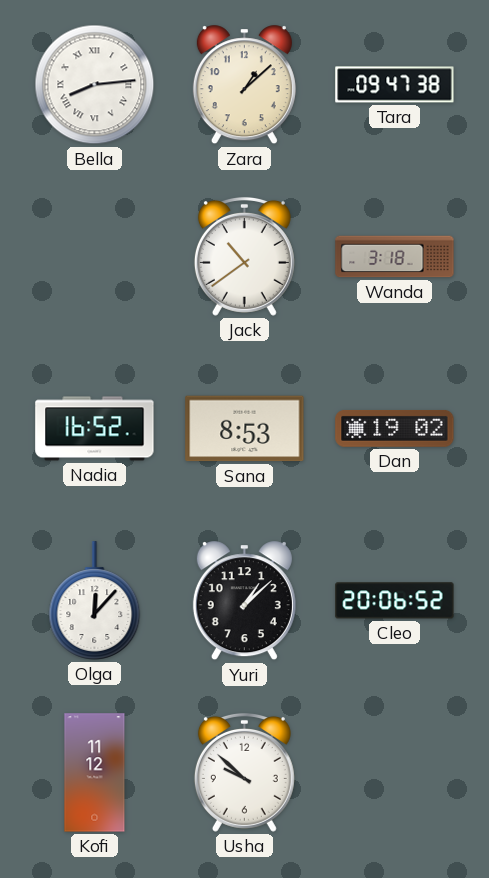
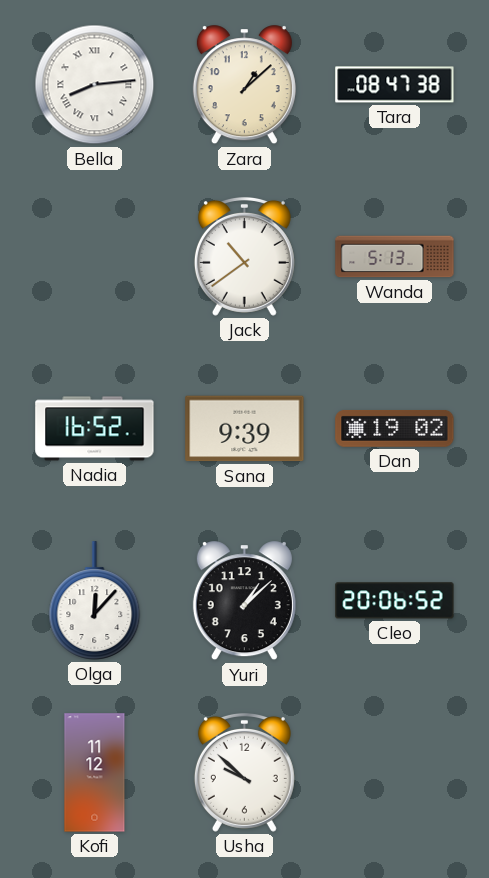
Tara: 09:47 -> 08:47
Wanda: 3:18 -> 5:13
Sana: 8:53 -> 9:39
